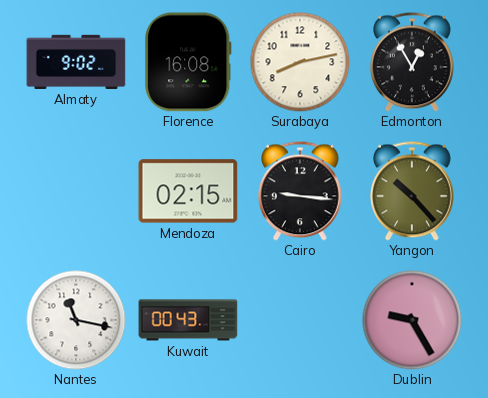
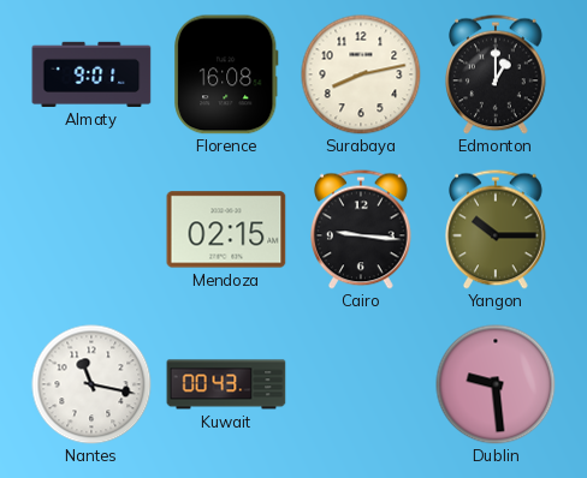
Almaty: 9:02 -> 9:01
Edmonton: 12:55 -> 1:00
Yangon: 10:23 -> 10:15
Dublin: 9:25 -> 9:29
